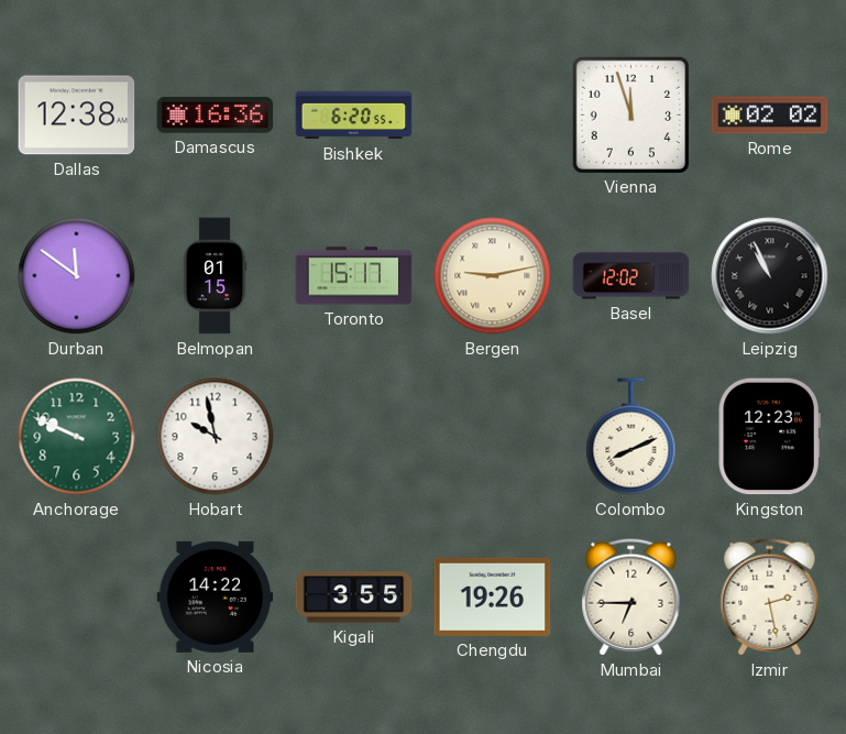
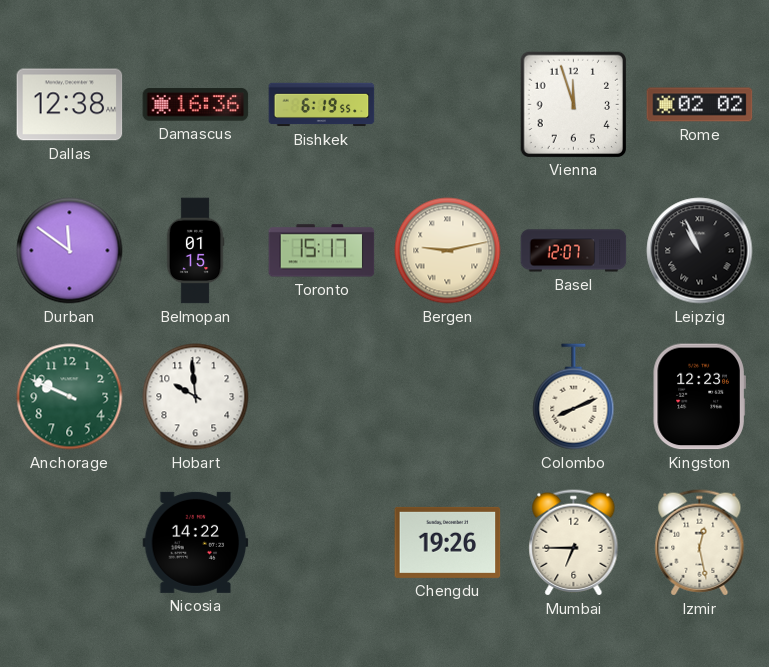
Bishkek: 6:20 -> 6:19
Basel: 12:02 -> 12:07
Hobart: 9:58 -> 9:59
Kigali: 3:55 -> none
Izmir: 2:28 -> 12:28
